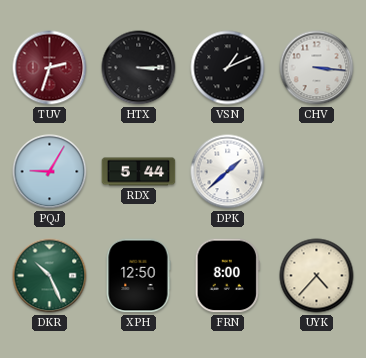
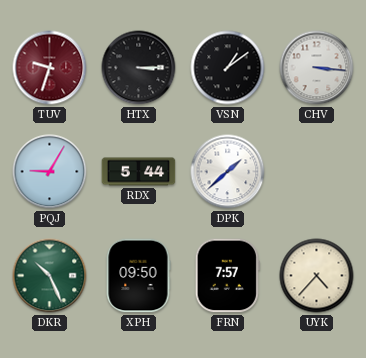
TUV: 2:33 -> 9:33
VSN: 1:11 -> 1:09
XPH: 12:50 -> 09:50
FRN: 8:00 -> 7:57
